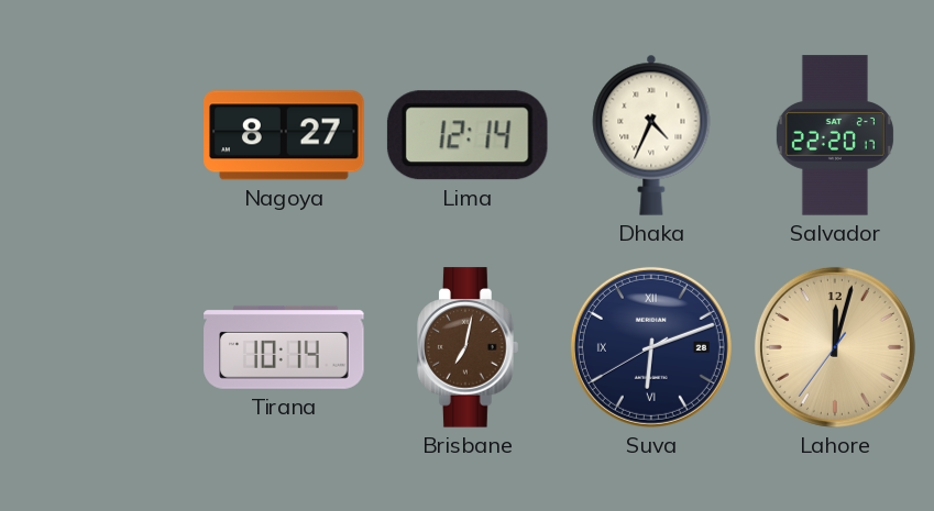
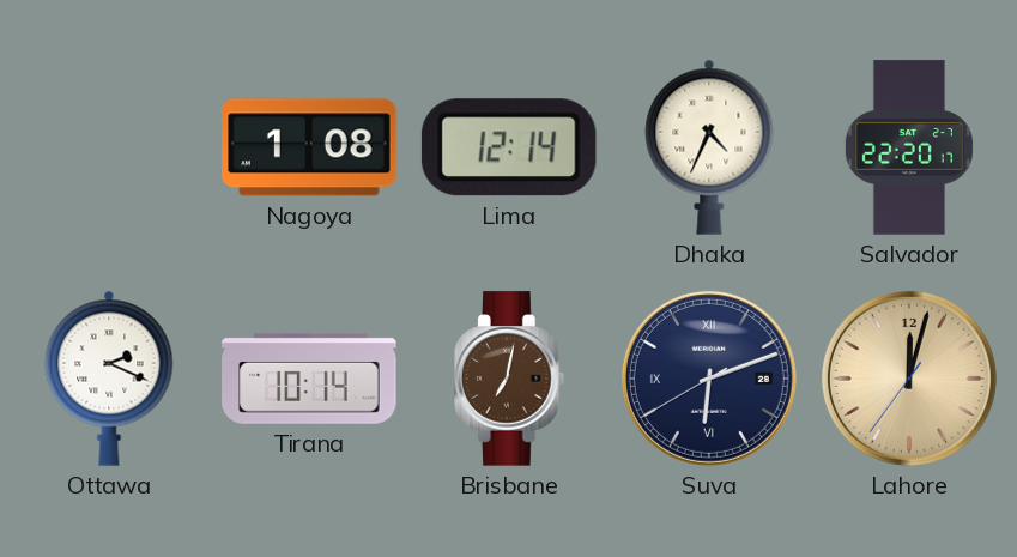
Nagoya: 8:27 -> 1:08
Ottawa: none -> 2:19
